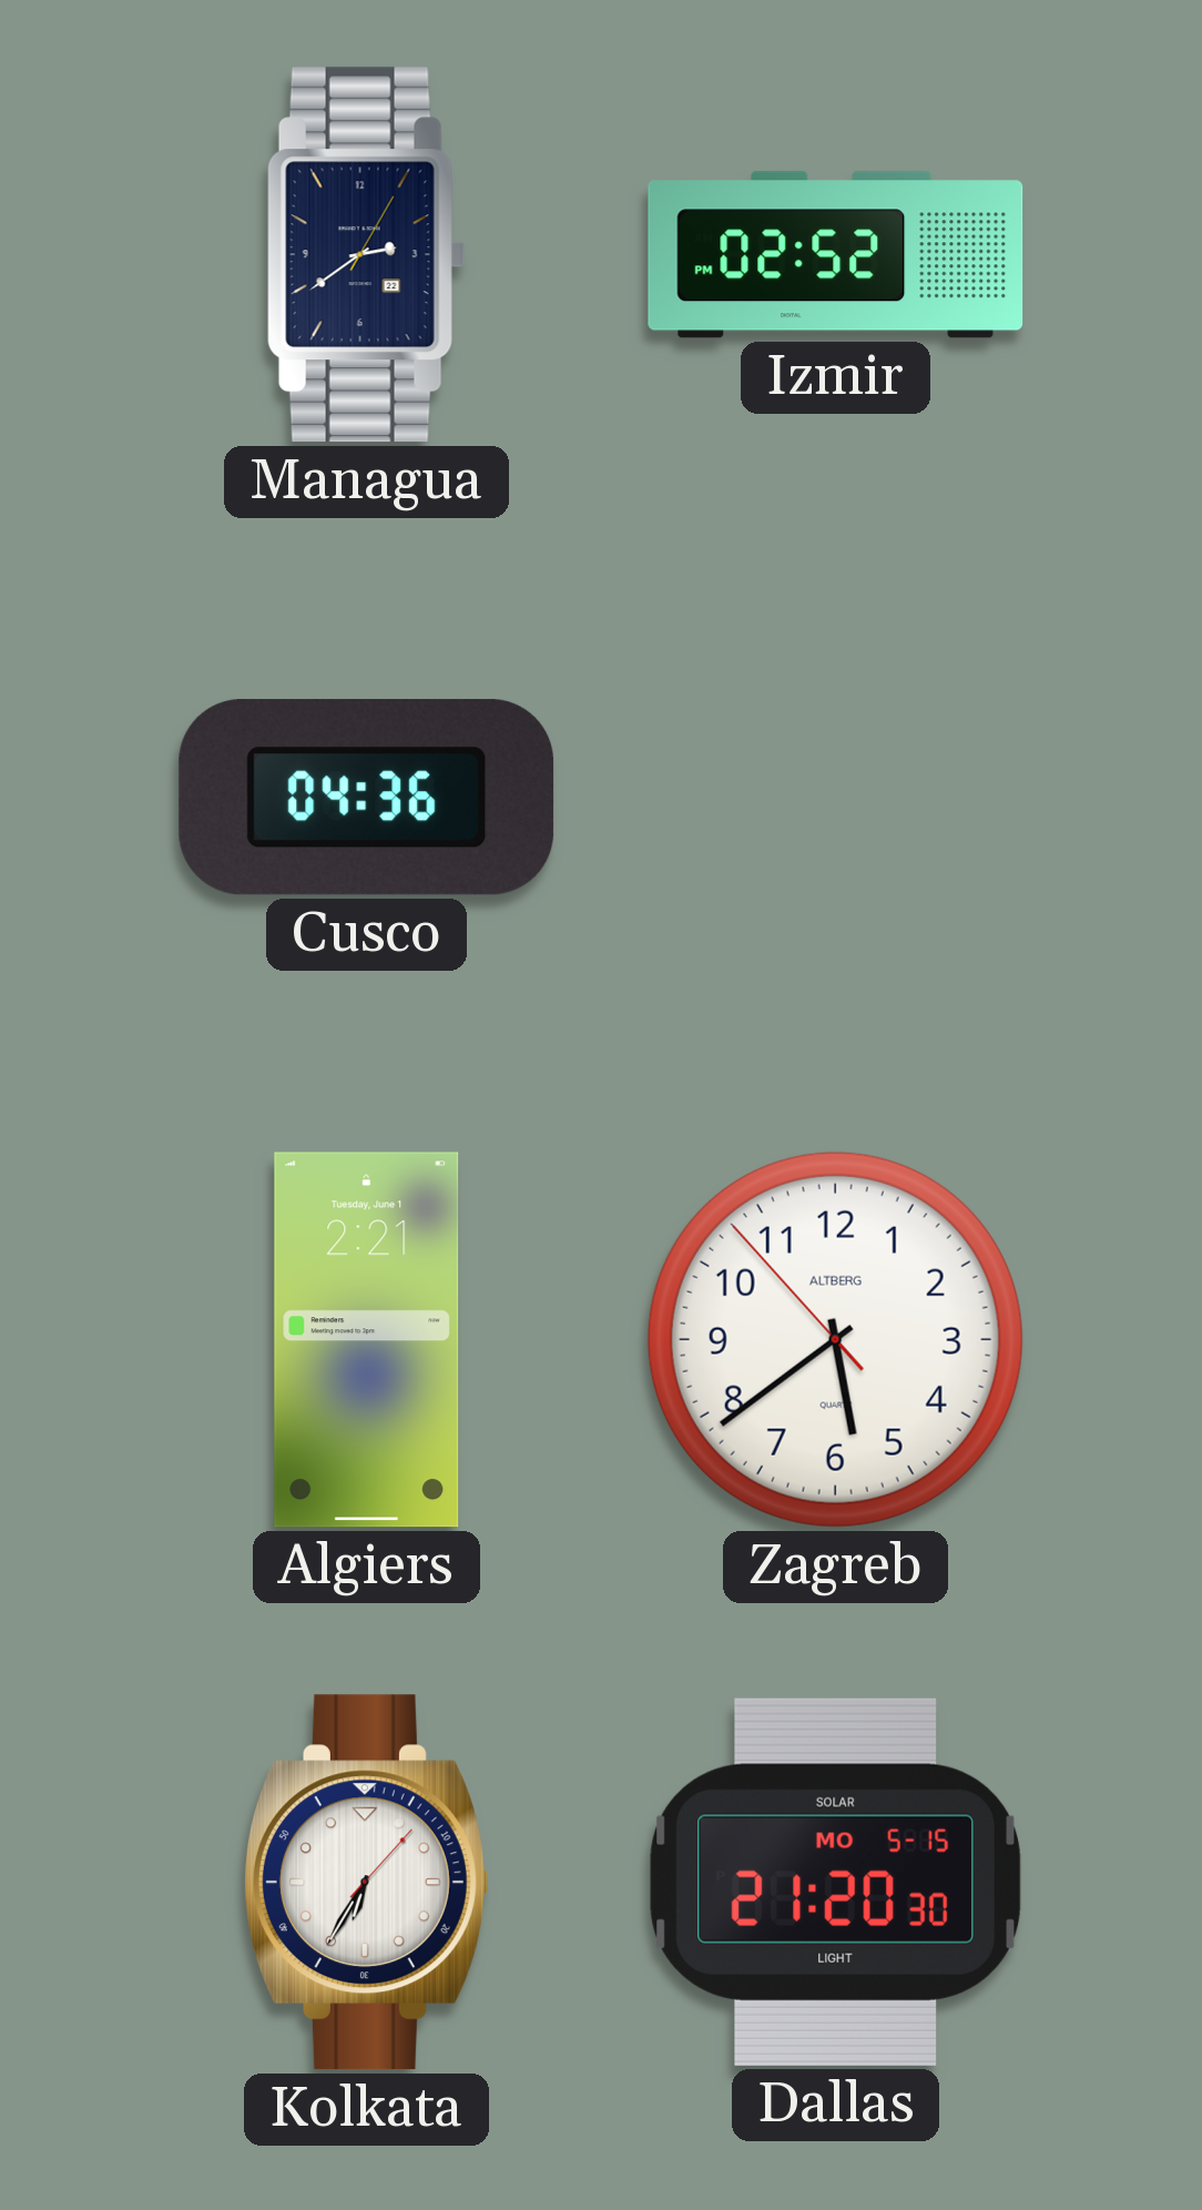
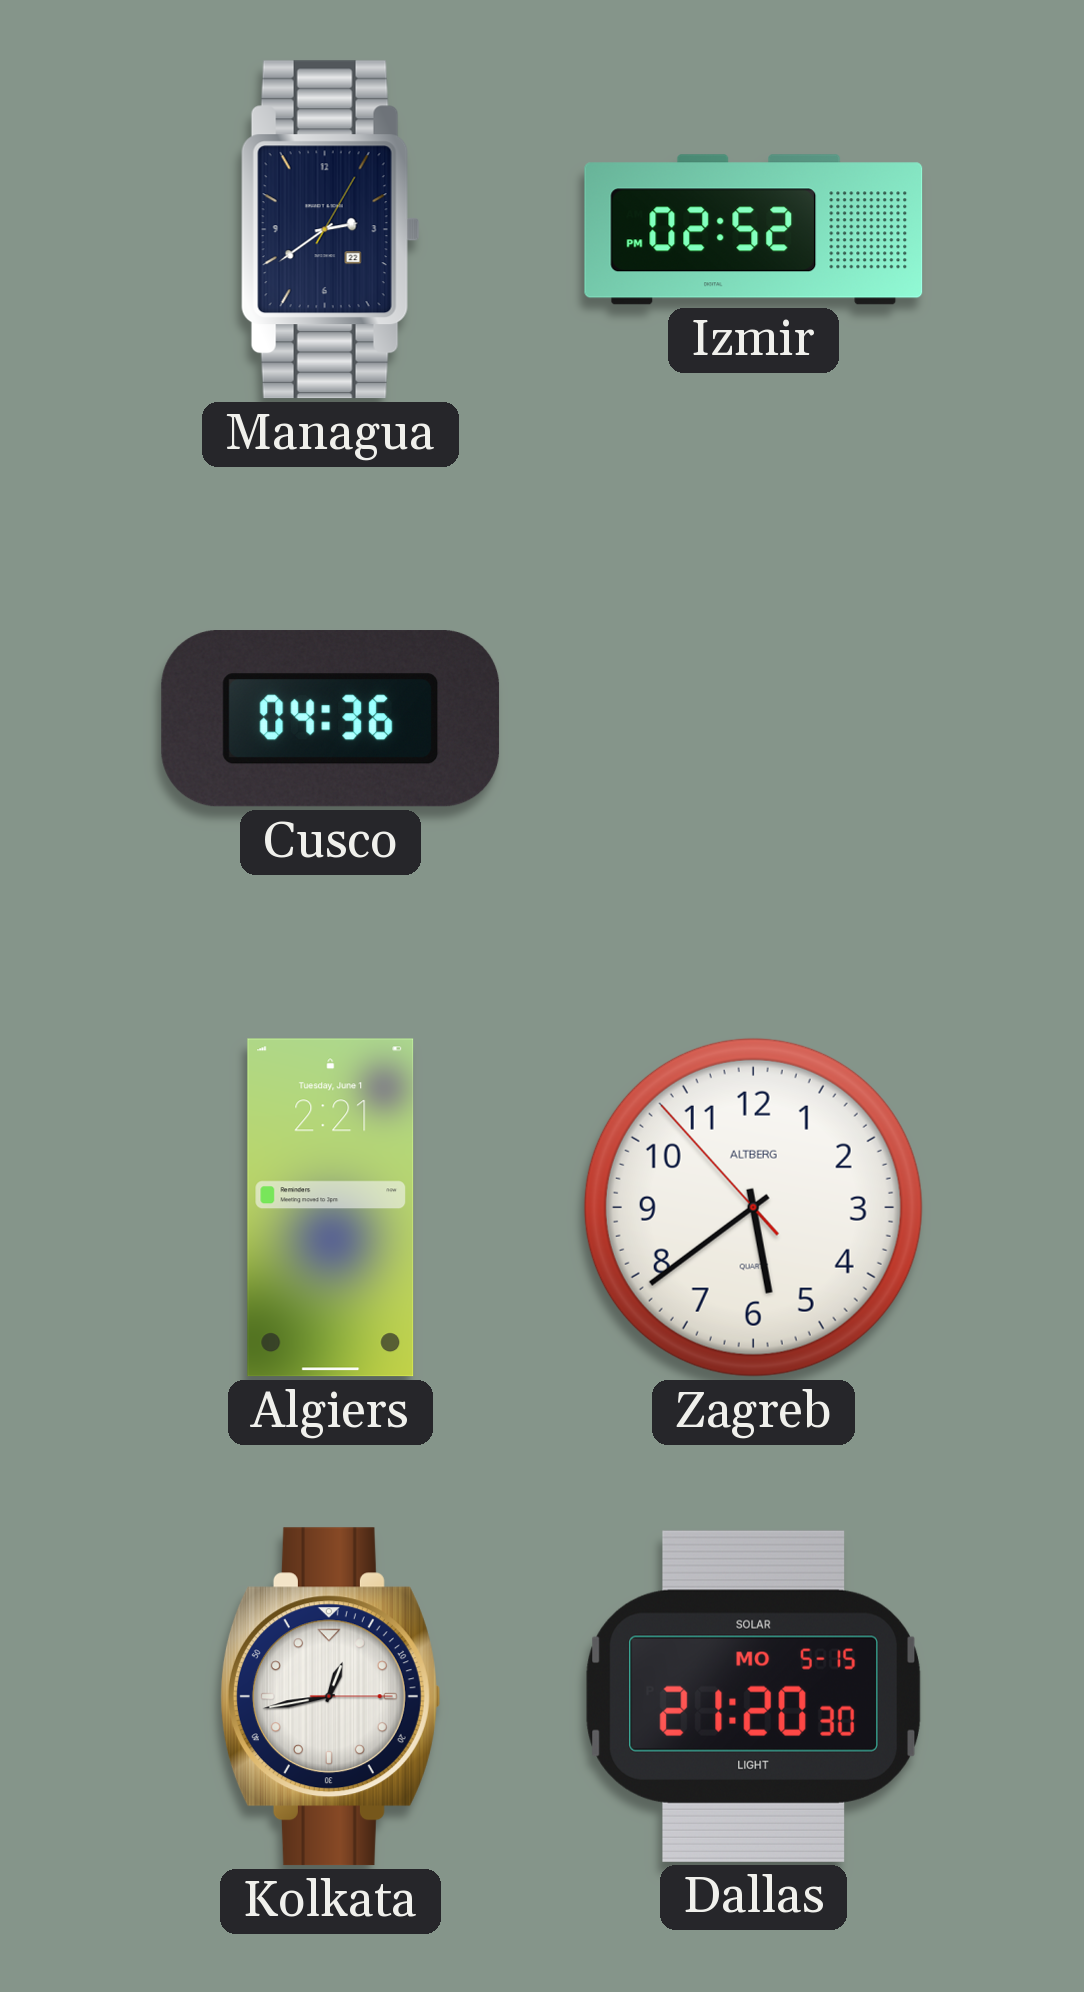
Kolkata: 6:35 -> 12:43
